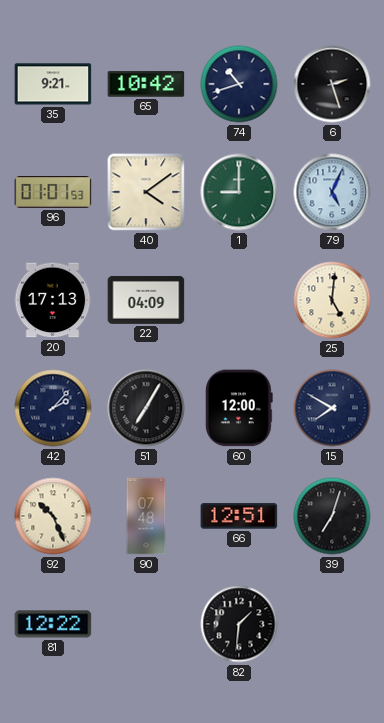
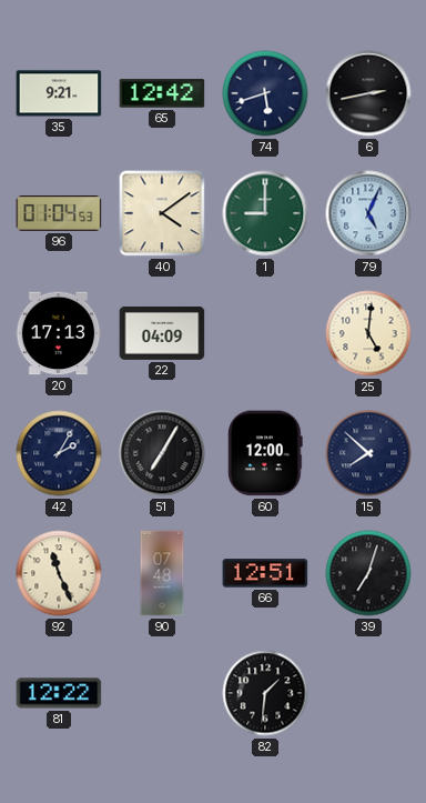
65: 10:42 -> 12:42
74: 10:42 -> 5:42
6: 2:27 -> 2:43
96: 01:01 -> 01:04
42: 2:07 -> 2:05
15: 7:50 -> 7:52
92: 10:26 -> 11:26
